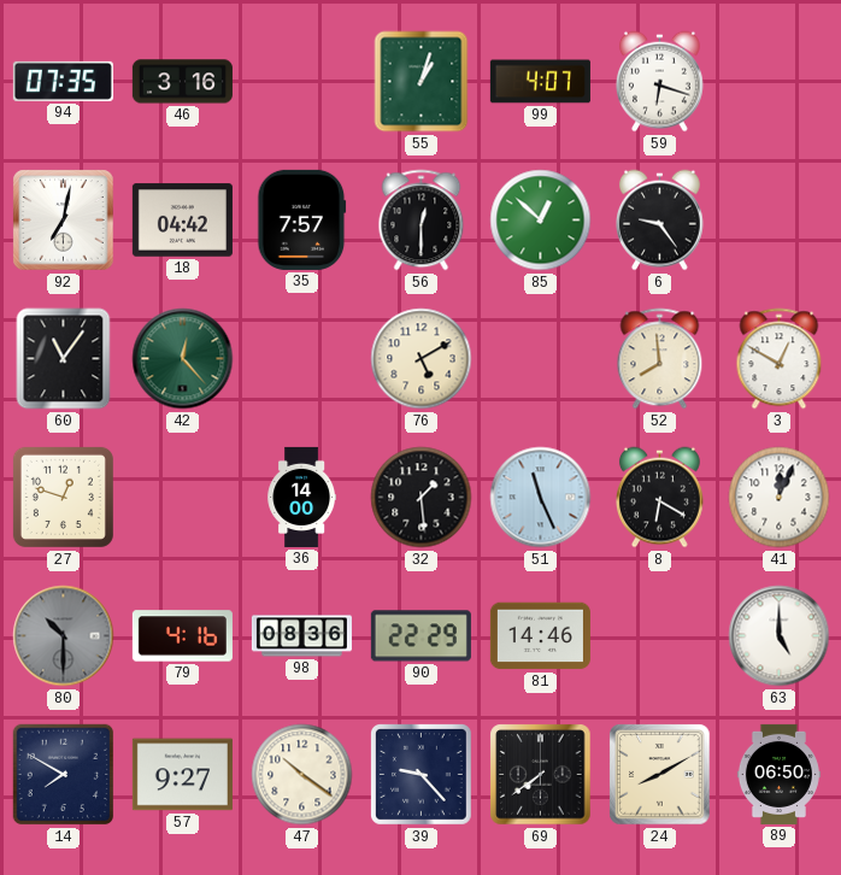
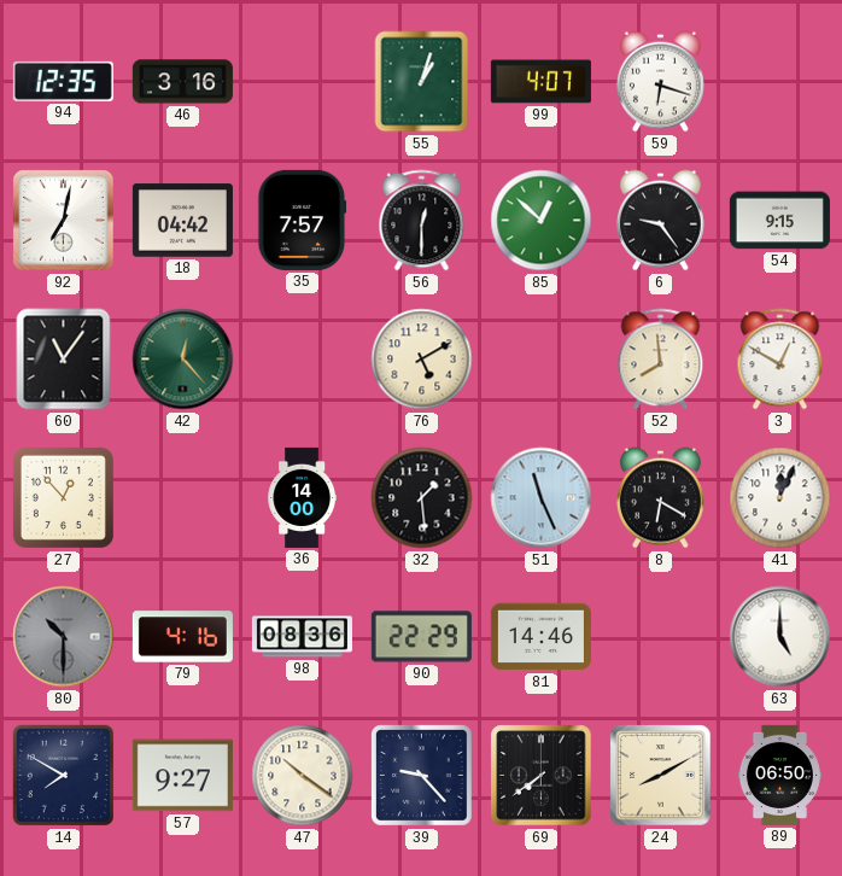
94: 07:35 -> 12:35
54: none -> 9:15
27: 12:48 -> 12:53
